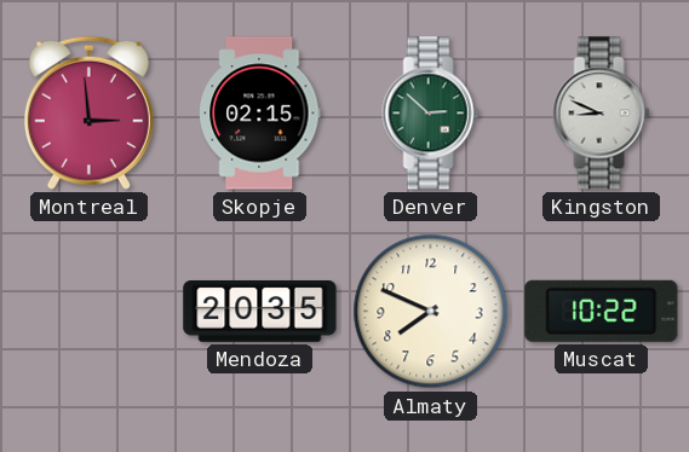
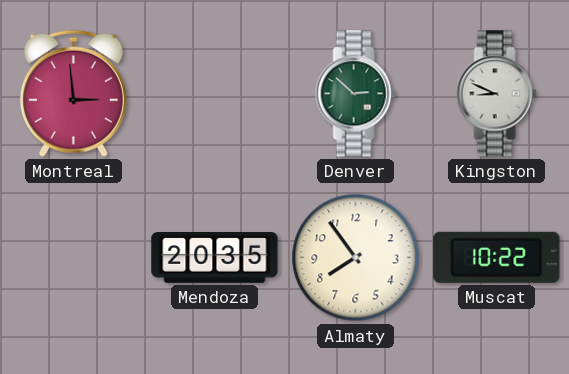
Skopje: 02:15 -> none
Almaty: 7:49 -> 7:54
